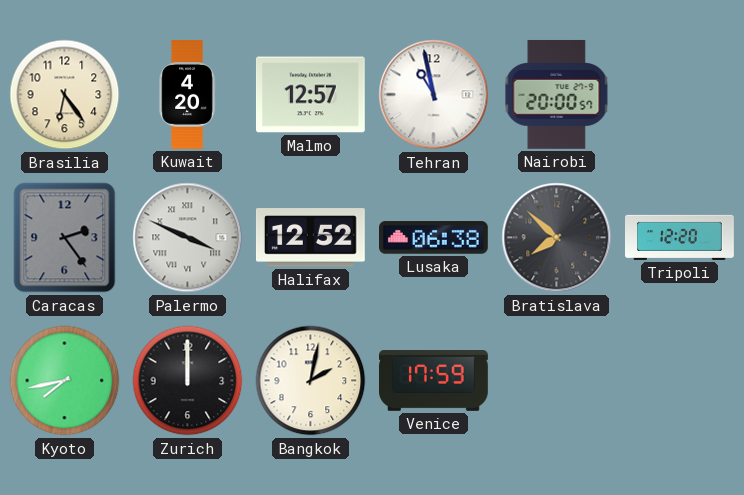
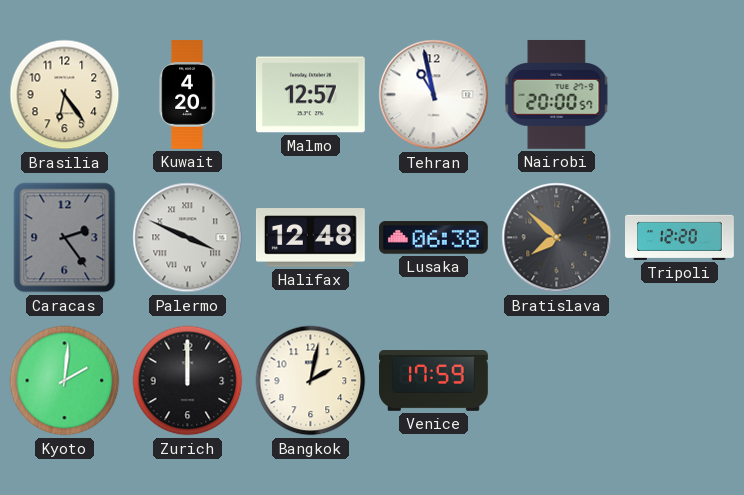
Halifax: 12:52 -> 12:48
Kyoto: 7:43 -> 2:01
